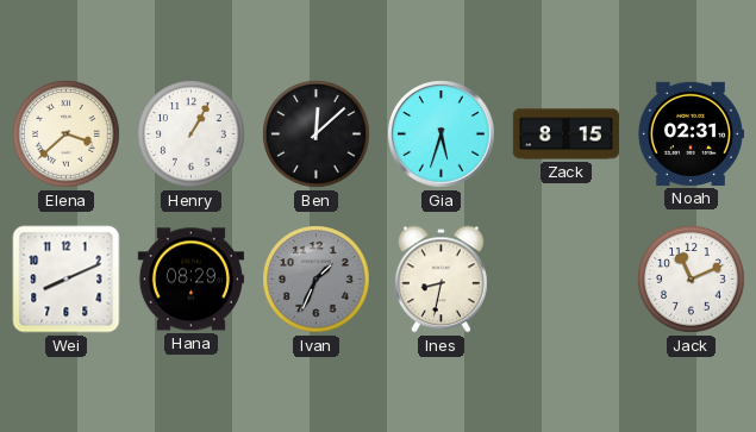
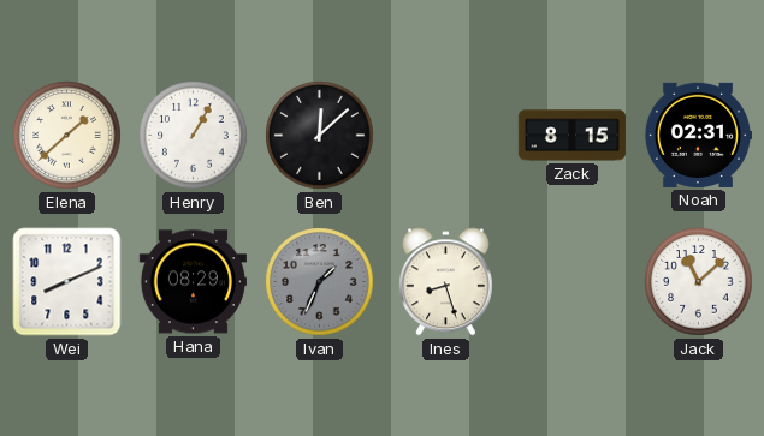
Elena: 3:38 -> 1:38
Gia: 5:33 -> none
Ines: 8:32 -> 8:27
Jack: 11:11 -> 11:08
